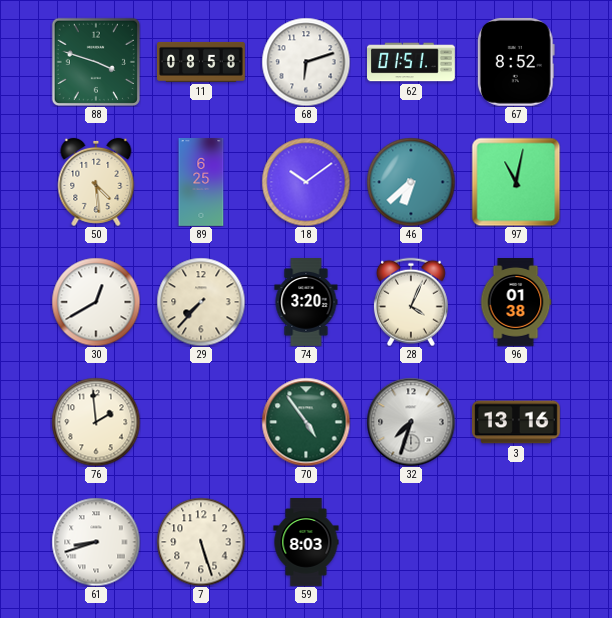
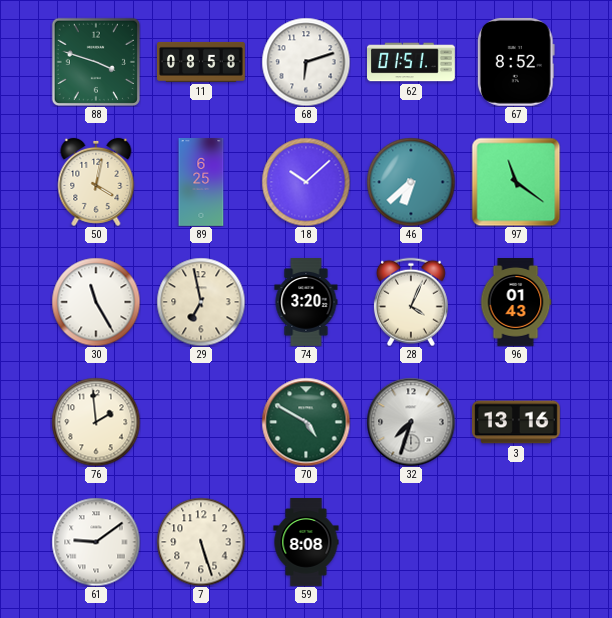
50: 4:29 -> 4:02
18: 10:09 -> 10:08
97: 11:02 -> 11:21
30: 12:40 -> 11:25
29: 7:37 -> 6:58
96: 01:38 -> 01:43
70: 4:54 -> 4:50
61: 8:42 -> 9:09
59: 8:03 -> 8:08
